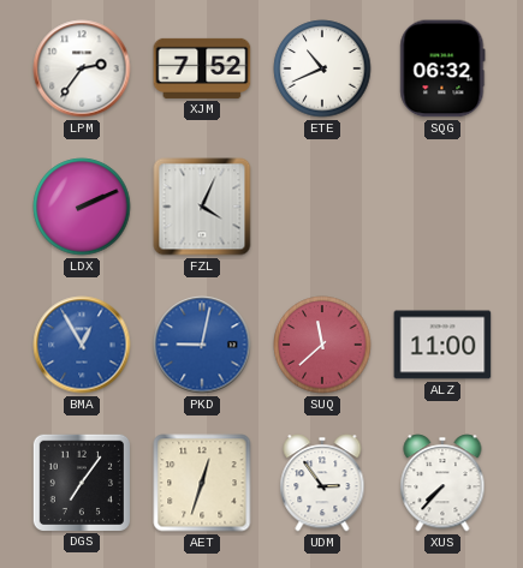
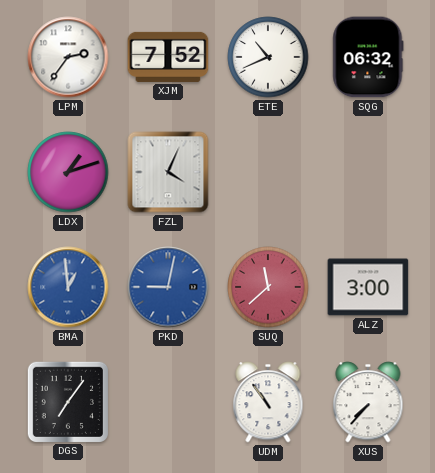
LDX: 2:11 -> 1:12
BMA: 12:55 -> 12:59
ALZ: 11:00 -> 3:00
AET: 12:33 -> none
UDM: 2:54 -> 10:54
